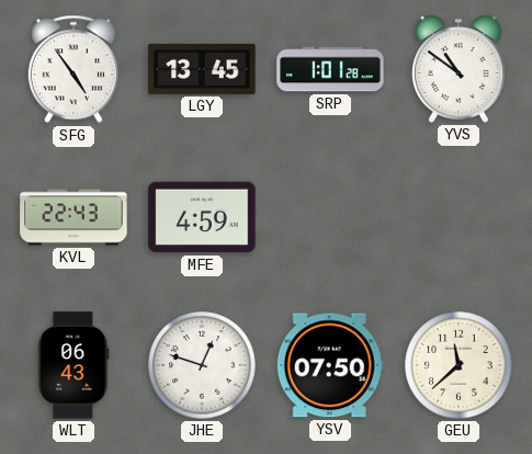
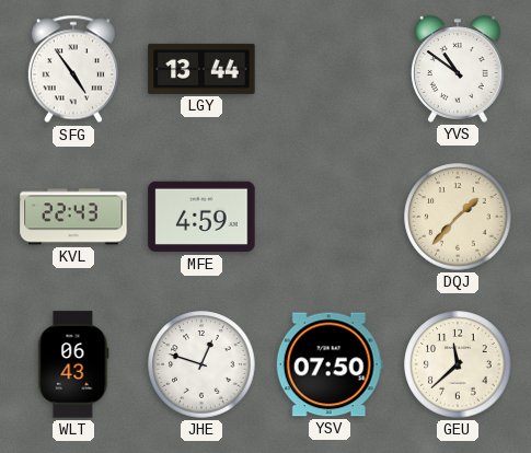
LGY: 13:45 -> 13:44
SRP: 1:01 -> none
DQJ: none -> 1:37
